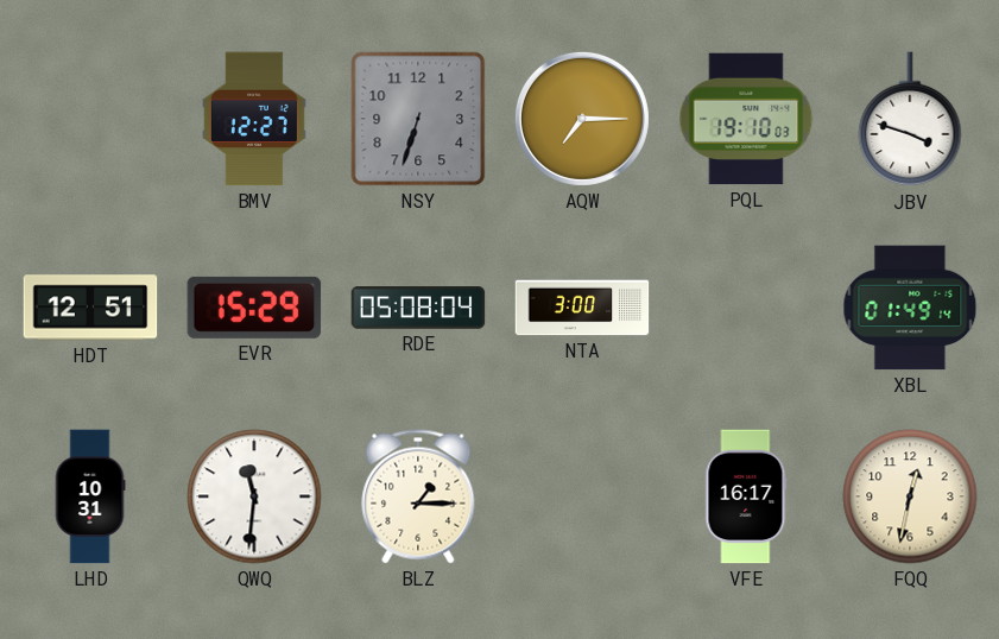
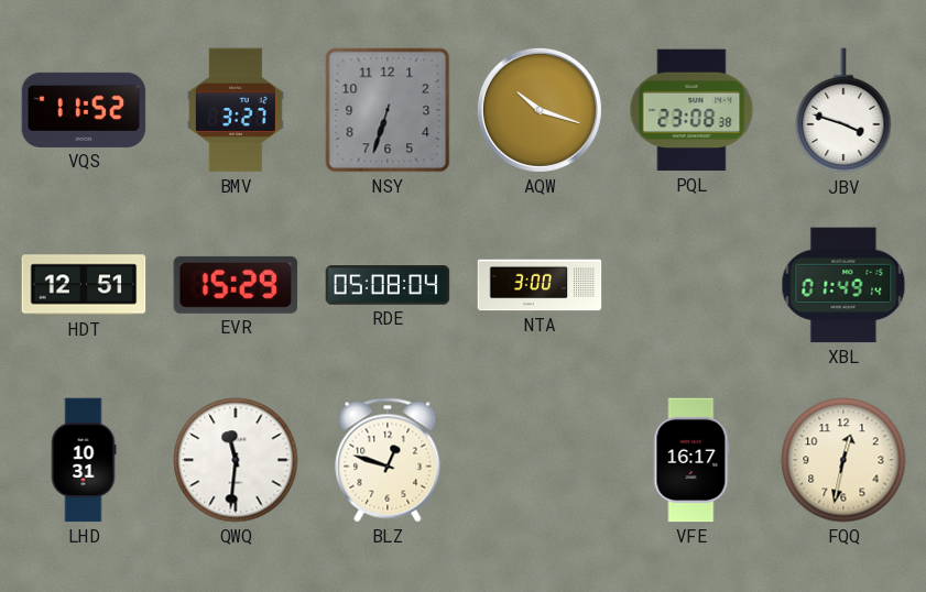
VQS: none -> 11:52
BMV: 12:27 -> 3:27
AQW: 7:15 -> 10:18
PQL: 19:10 -> 23:08
BLZ: 1:15 -> 12:48
